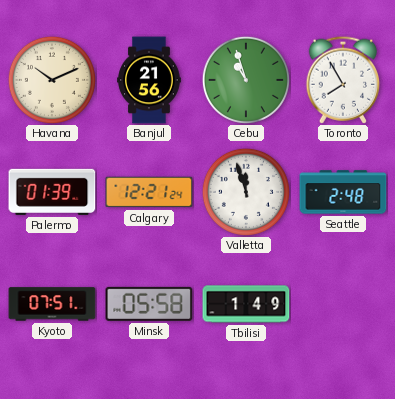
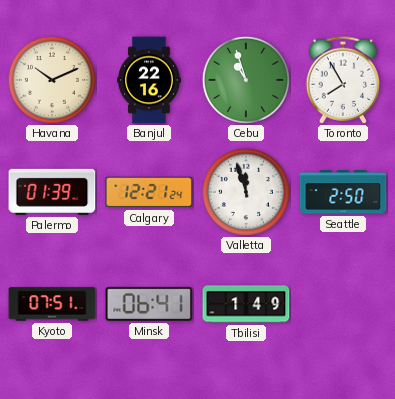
Banjul: 21:56 -> 22:16
Seattle: 2:48 -> 2:50
Minsk: 05:58 -> 06:41
